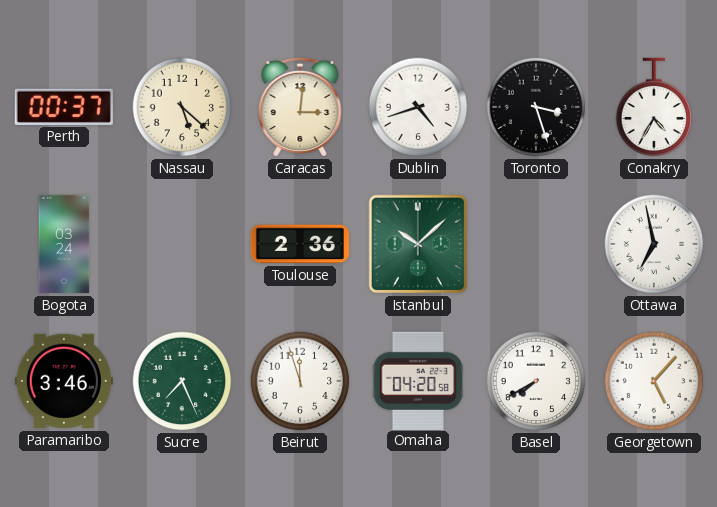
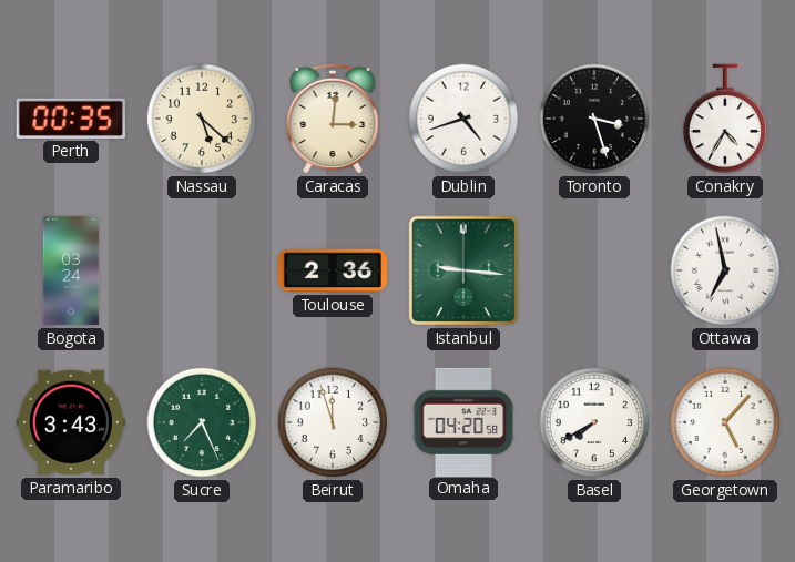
Perth: 00:37 -> 00:35
Istanbul: 10:08 -> 9:16
Paramaribo: 3:46 -> 3:43
